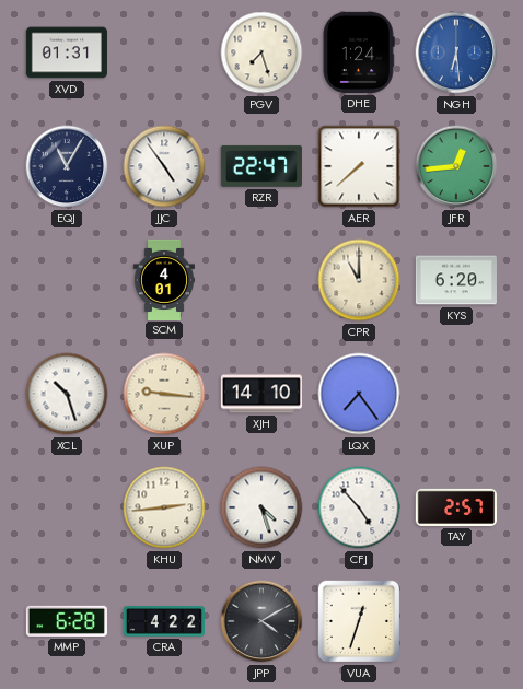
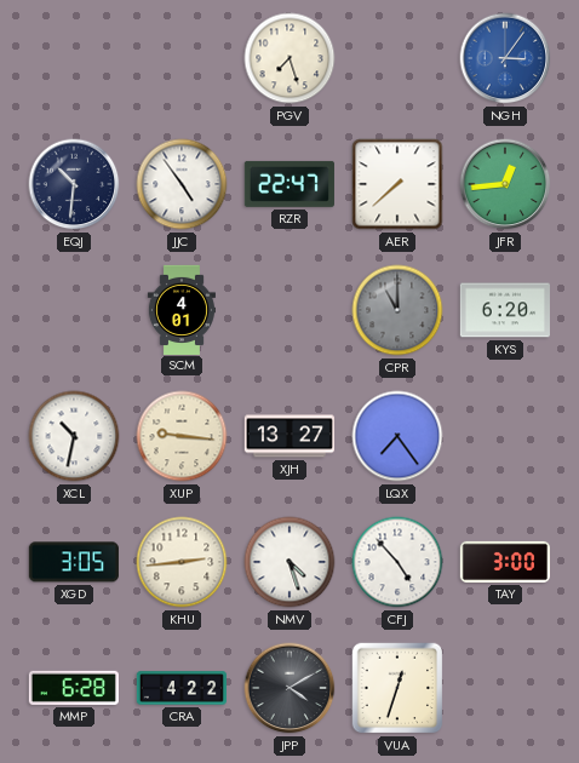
XVD: 01:31 -> none
DHE: 1:24 -> none
NGH: 6:29 -> 3:06
EQJ: 11:05 -> 10:31
CPR dial: cream -> grey
XCL: 10:27 -> 10:32
XJH: 14:10 -> 13:27
XGD: none -> 3:05
TAY: 2:57 -> 3:00
